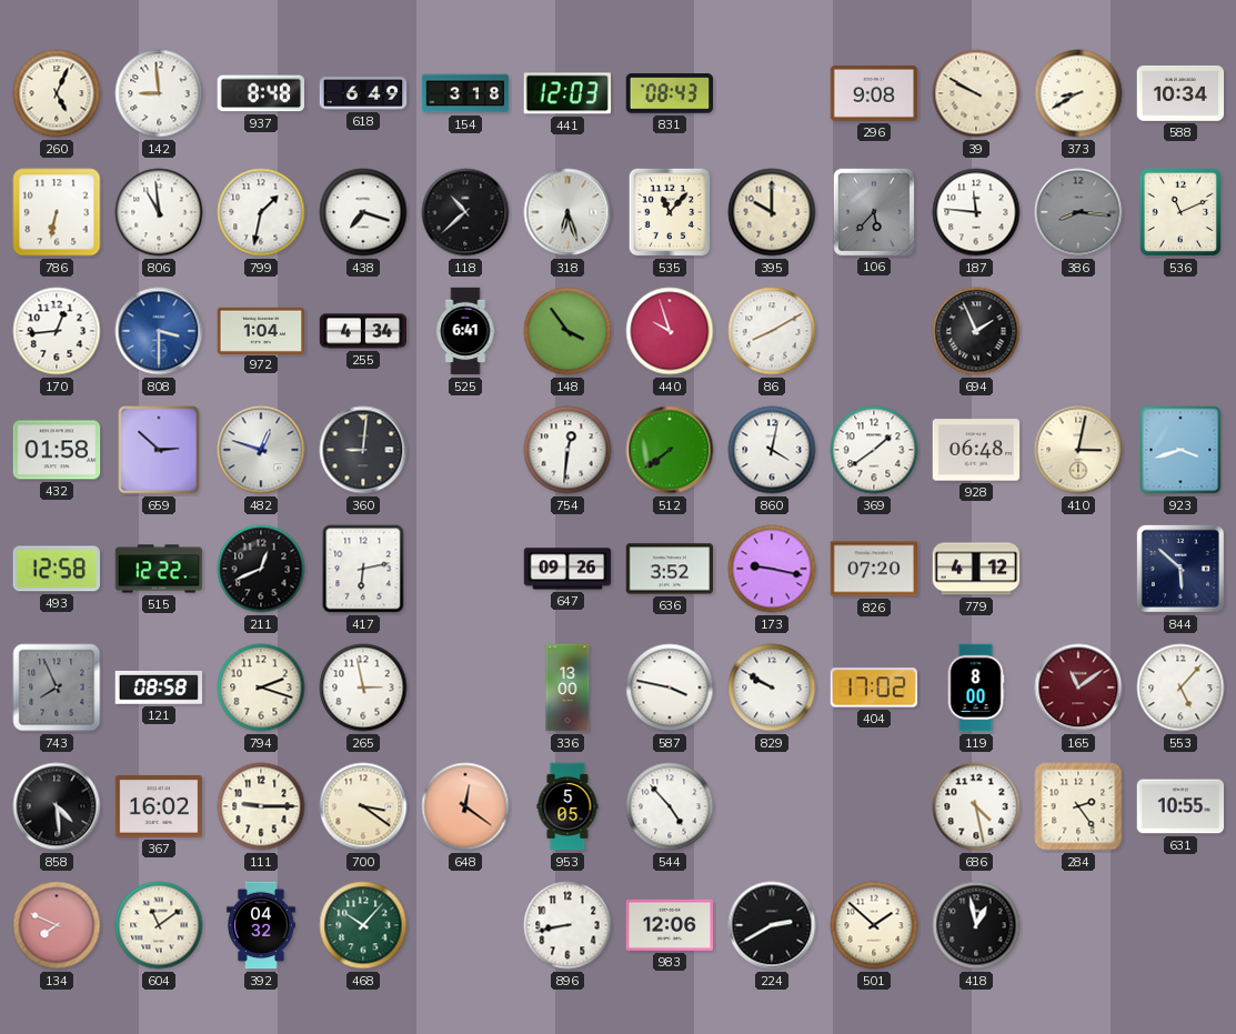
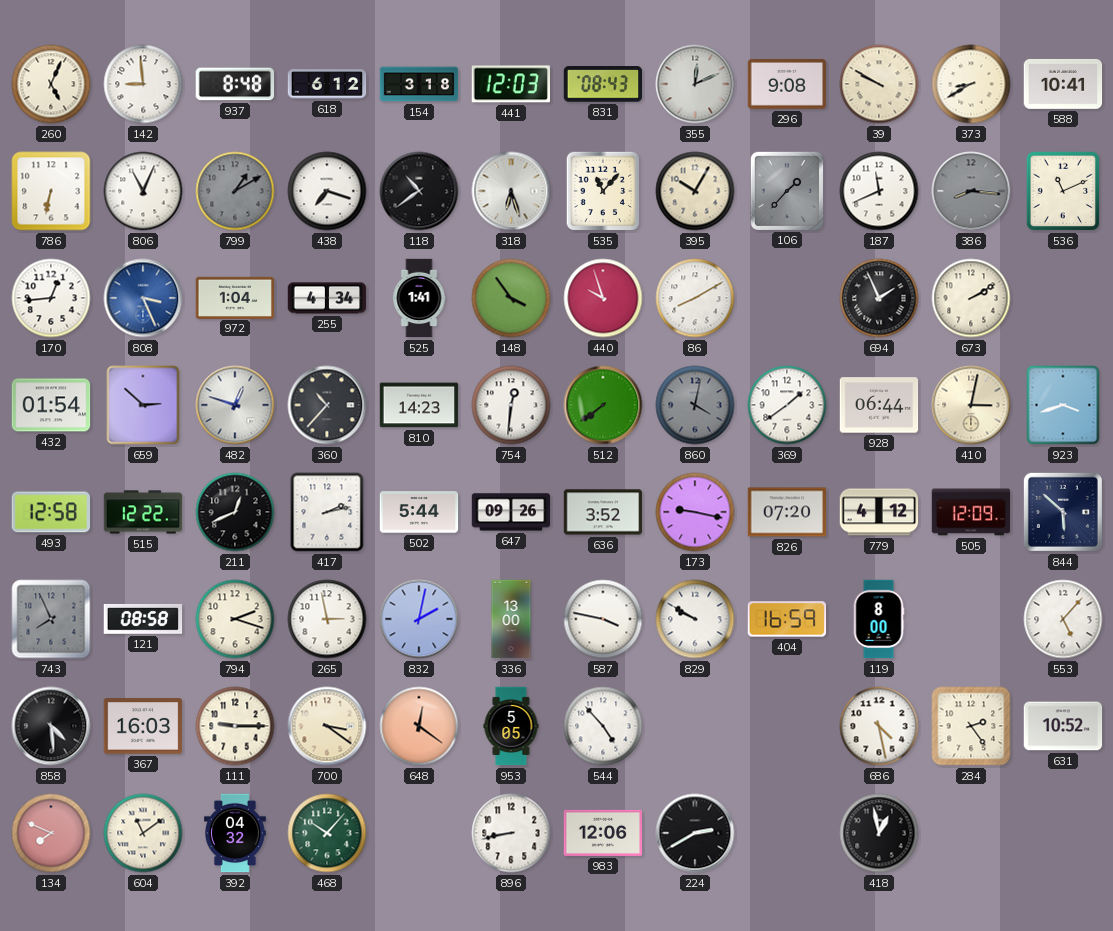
618: 6:49 -> 6:12
355: none -> 12:11
588: 10:34 -> 10:41
806: 10:59 -> 11:04
799: 1:32 -> 1:10
799 dial: white -> grey
118: 10:38 -> 10:39
395: 10:00 -> 10:05
106: 5:37 -> 1:37
187: 11:46 -> 11:41
808: 3:30 -> 3:26
525: 6:41 -> 1:41
673: none -> 2:10
432: 01:58 -> 01:54
360: 9:01 -> 10:37
810: none -> 14:23
860 dial: white -> grey
928: 06:48 -> 06:44
417: 6:13 -> 2:13
502: none -> 5:44
505: none -> 12:09
832: none -> 2:02
404: 17:02 -> 16:59
165: 11:09 -> none
367: 16:02 -> 16:03
631: 10:55 -> 10:52
501: 1:52 -> none
